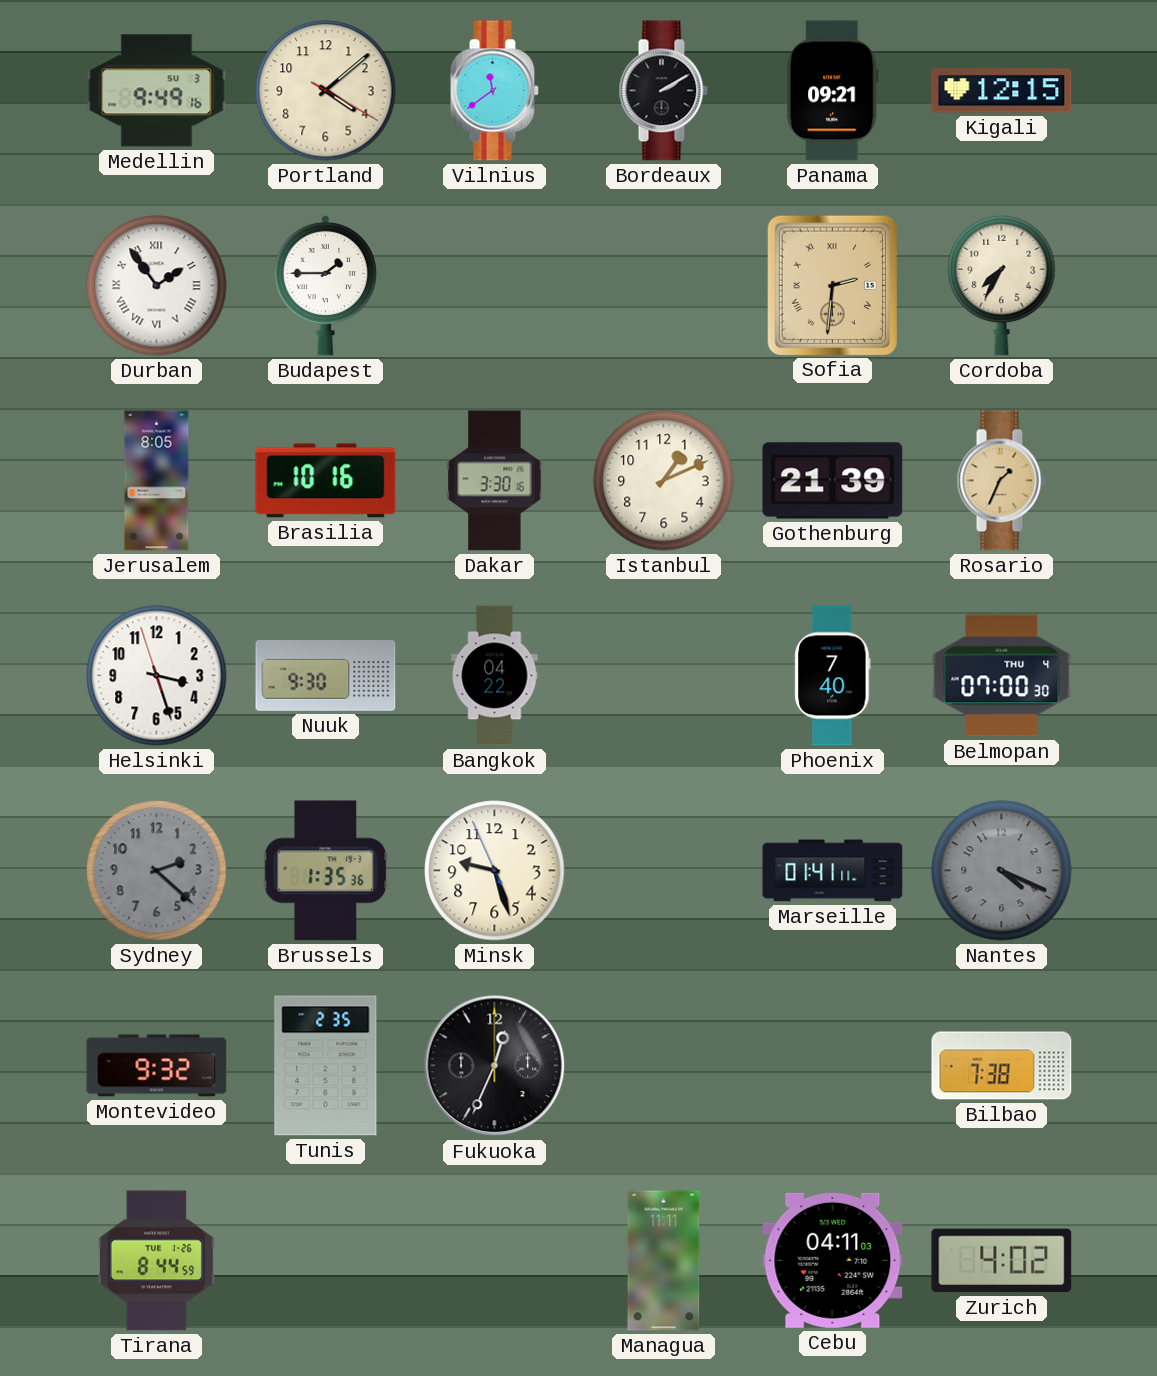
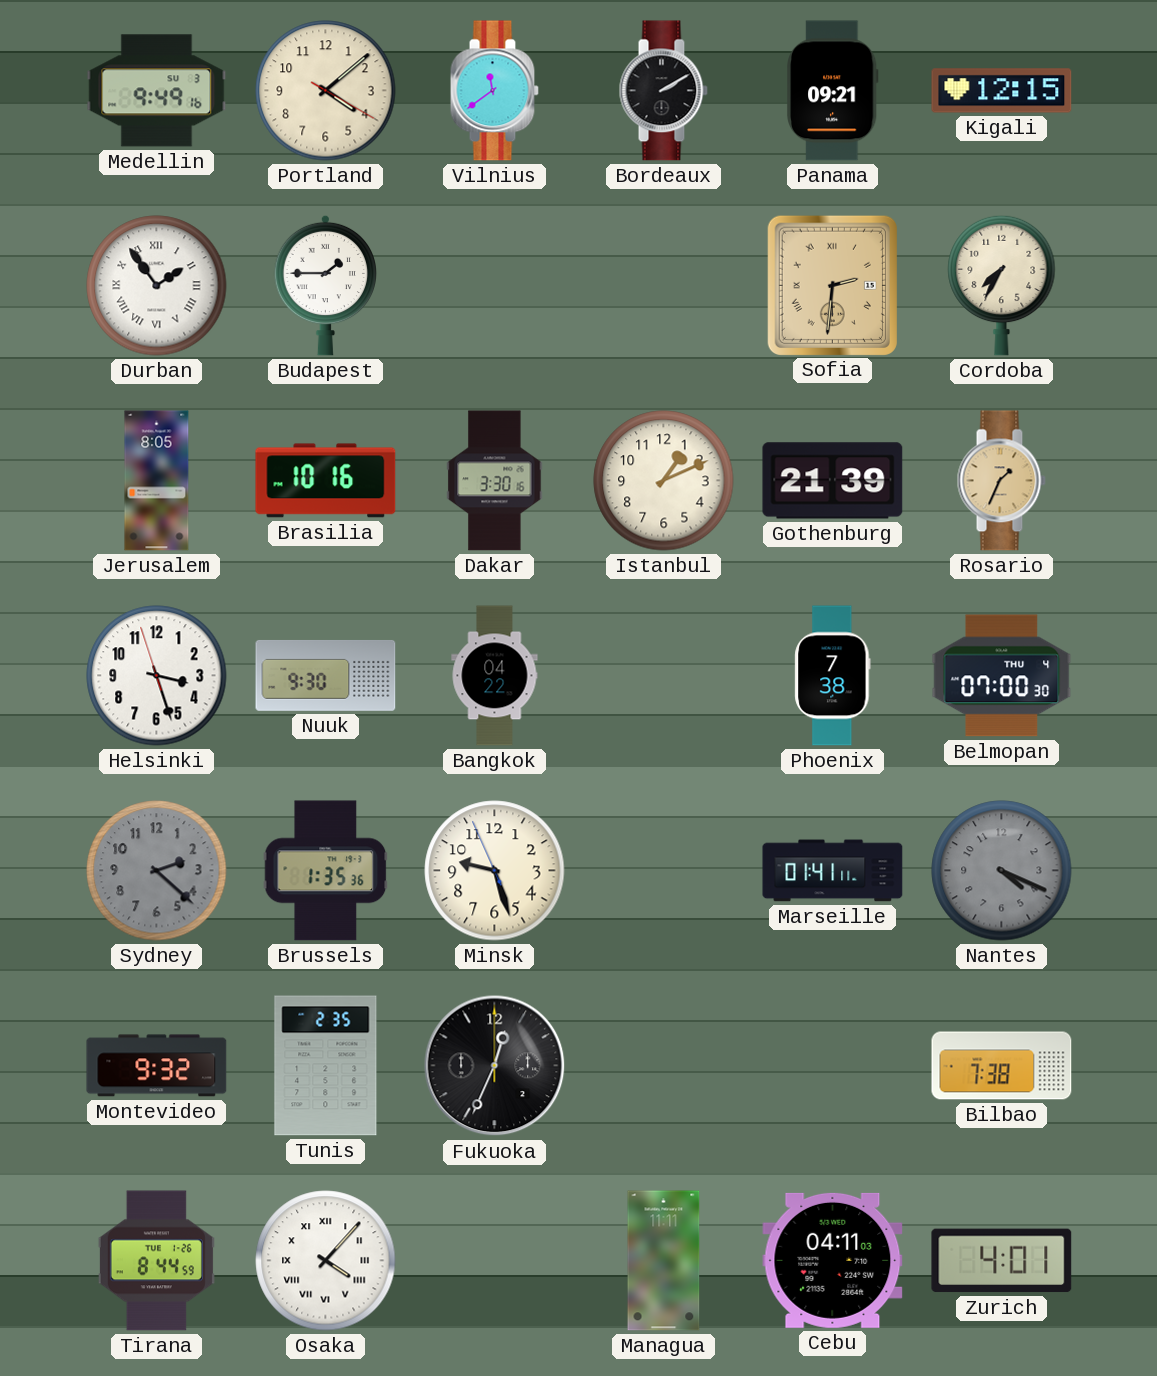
Phoenix: 7:40 -> 7:38
Osaka: none -> 4:07
Zurich: 4:02 -> 4:01
